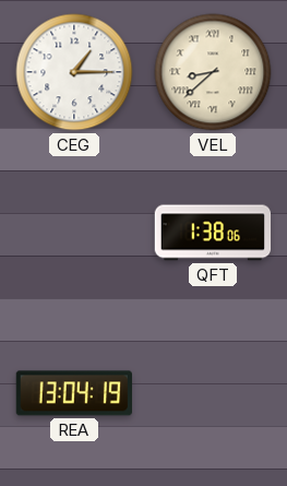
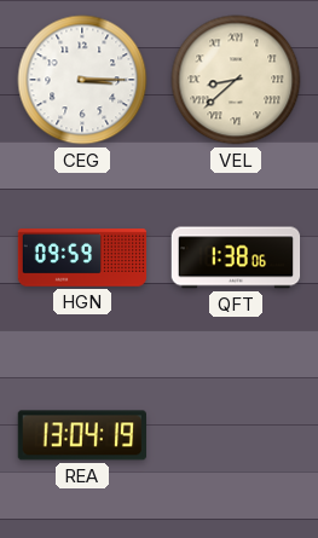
CEG: 1:15 -> 3:15
HGN: none -> 09:59
